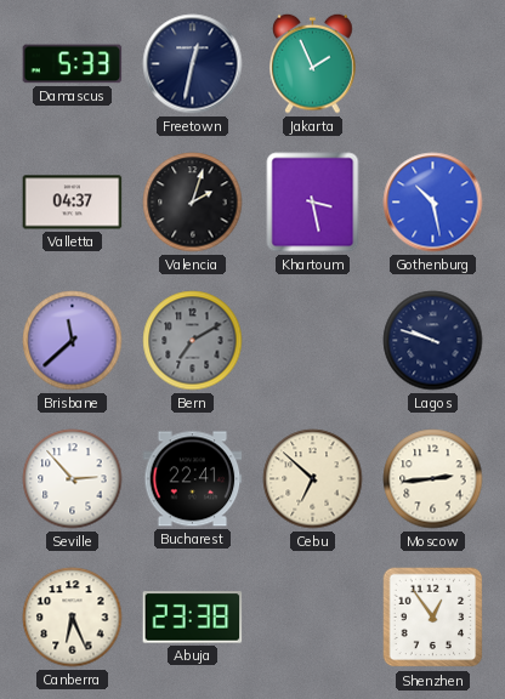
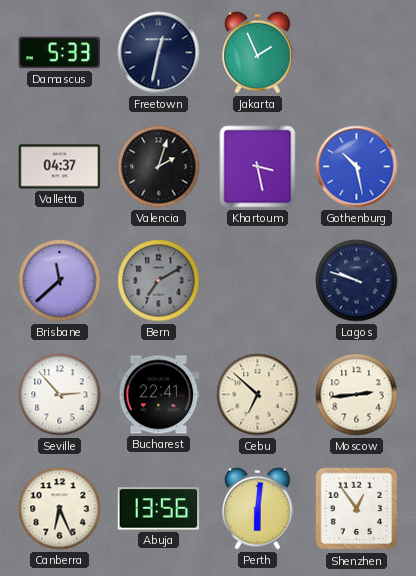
Abuja: 23:38 -> 13:56
Perth: none -> 6:01
